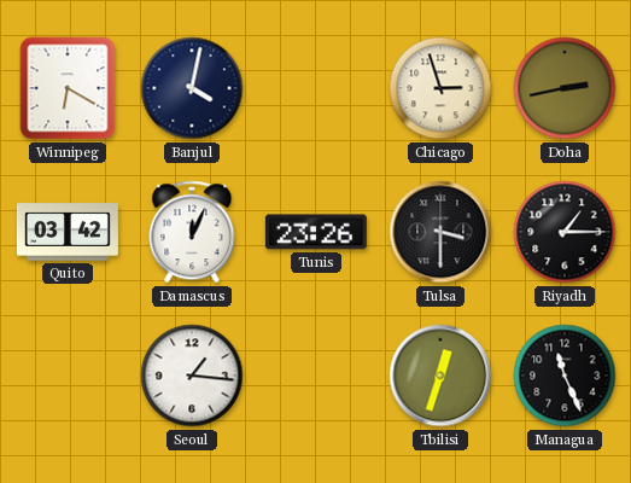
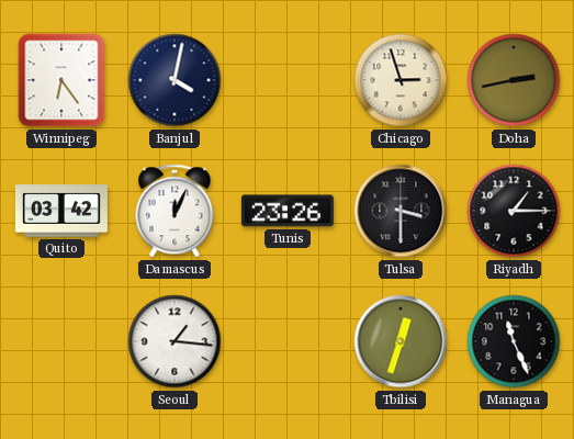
Winnipeg: 6:20 -> 6:24
